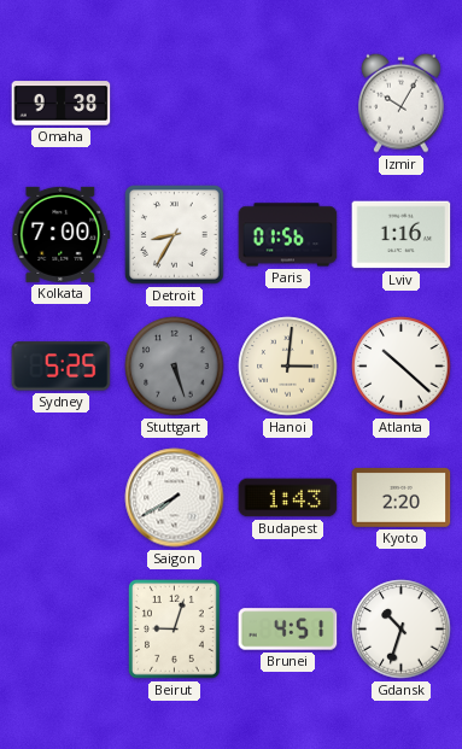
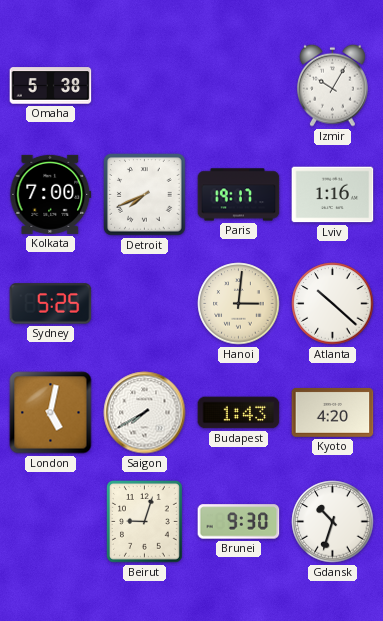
Omaha: 9:38 -> 5:38
Detroit: 8:35 -> 7:41
Paris: 01:56 -> 19:17
Stuttgart: 5:27 -> none
London: none -> 5:02
Kyoto: 2:20 -> 4:20
Brunei: 4:51 -> 9:30
